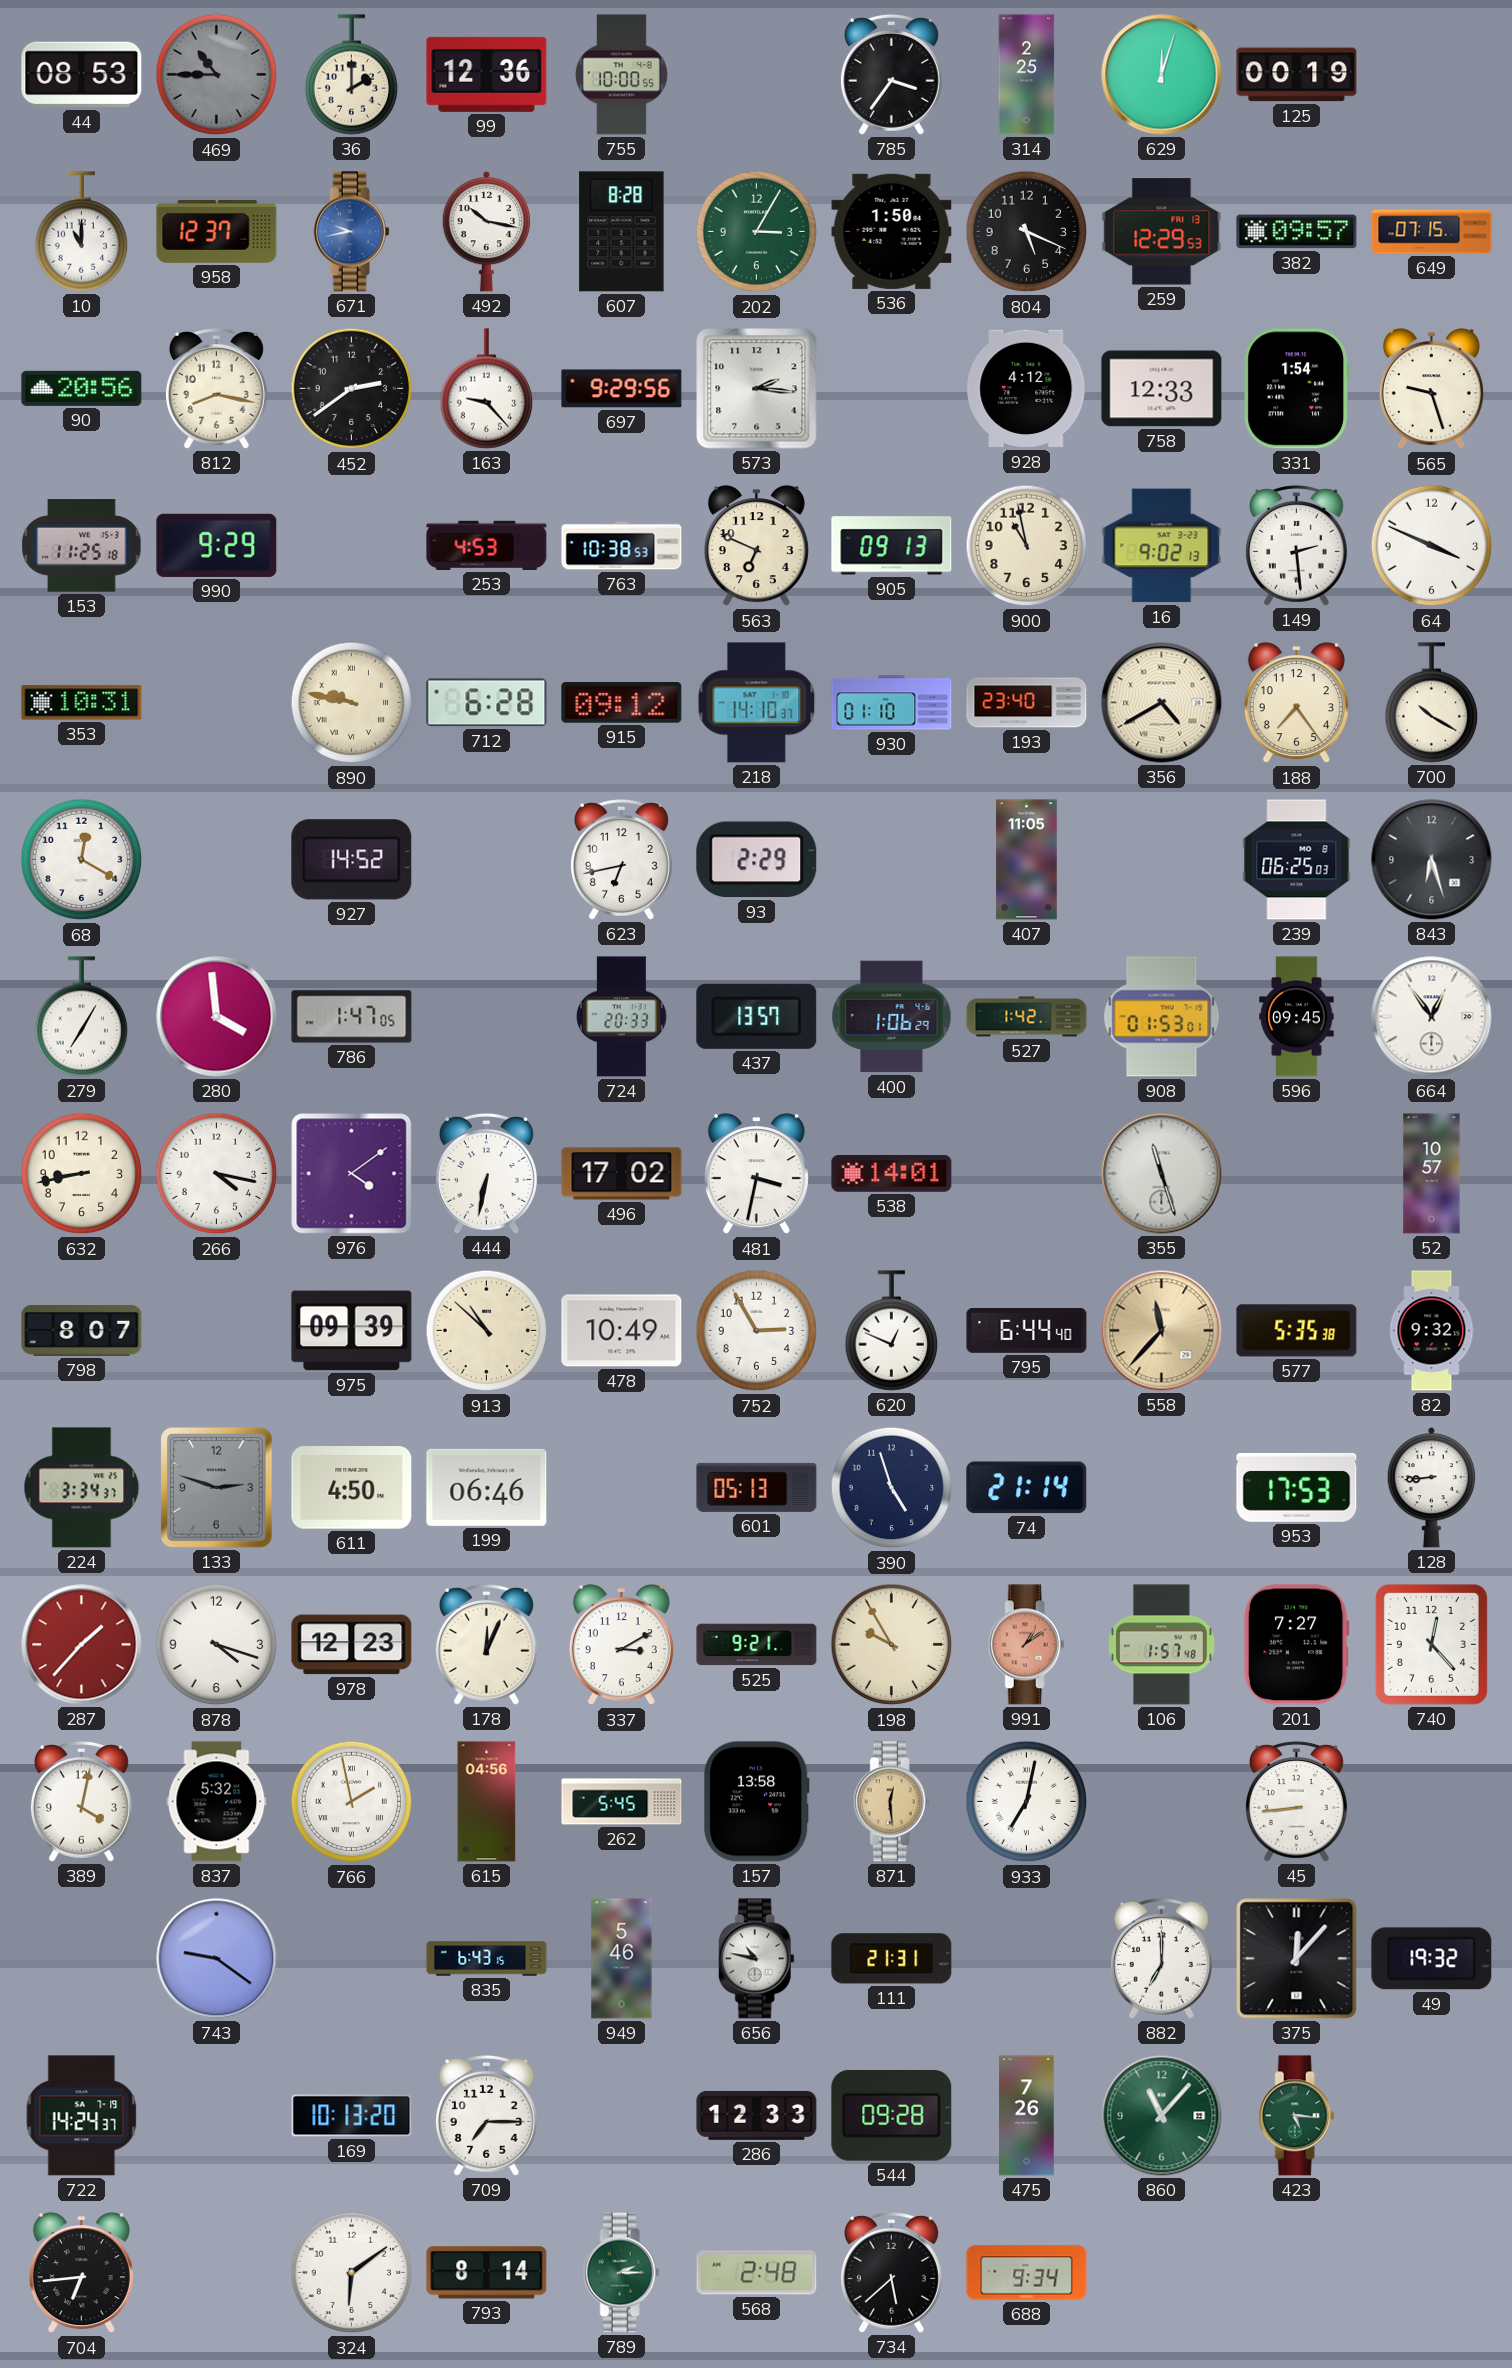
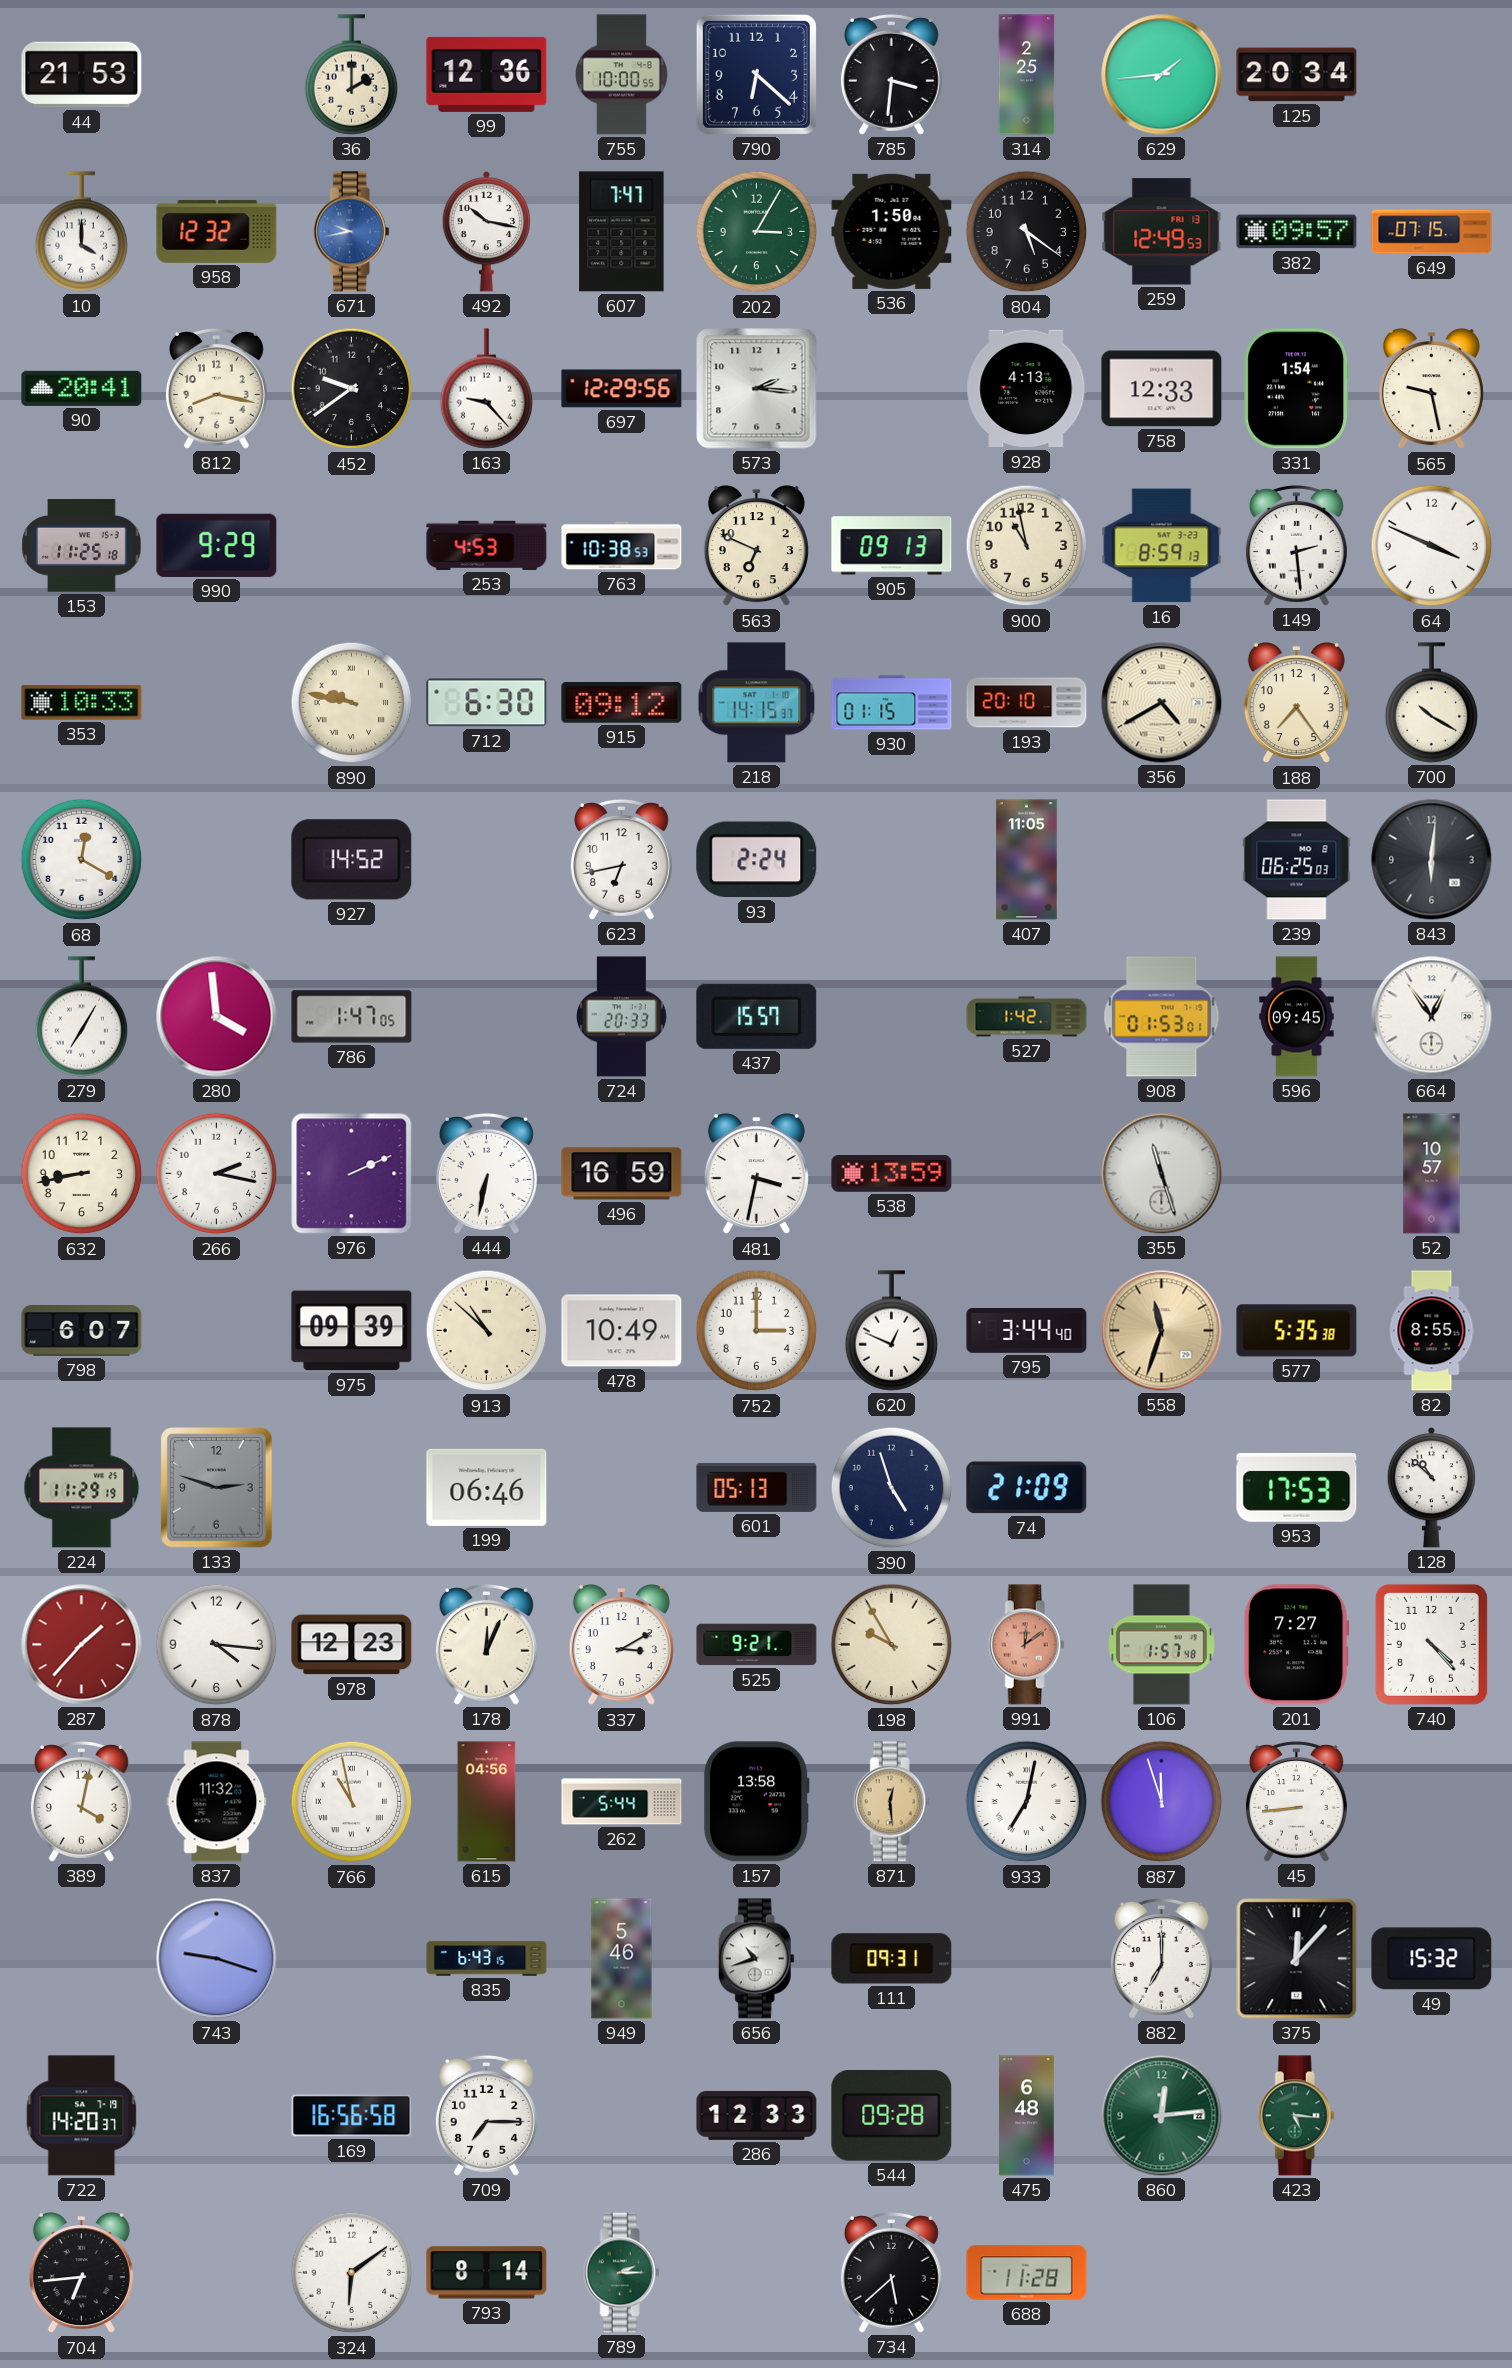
44: 08:53 -> 21:53
469: 10:45 -> none
790: none -> 6:22
785: 3:36 -> 3:31
629: 12:03 -> 1:44
125: 00:19 -> 20:34
10: 11:00 -> 4:00
958: 12:37 -> 12:32
607: 8:28 -> 7:47
804: 5:19 -> 5:21
259: 12:29 -> 12:49
90: 20:56 -> 20:41
452: 2:39 -> 9:39
697: 9:29 -> 12:29
928: 4:12 -> 4:13
565: 9:27 -> 9:28
16: 9:02 -> 8:59
353: 10:31 -> 10:33
712: 6:28 -> 6:30
218: 14:10 -> 14:15
930: 01:10 -> 01:15
193: 23:40 -> 20:10
93: 2:29 -> 2:24
843: 6:27 -> 6:01
437: 13:57 -> 15:57
400: 1:06 -> none
266: 4:17 -> 2:17
976: 4:09 -> 2:11
496: 17:02 -> 16:59
538: 14:01 -> 13:59
798: 8:07 -> 6:07
752: 2:55 -> 3:00
795: 6:44 -> 3:44
558: 11:37 -> 11:33
82: 9:32 -> 8:55
224: 3:34 -> 11:29
611: 4:50 -> none
74: 21:14 -> 21:09
128: 8:44 -> 10:52
878: 4:18 -> 4:16
991: 1:09 -> 12:09
740: 12:23 -> 4:23
837: 5:32 -> 11:32
766: 1:58 -> 10:58
262: 5:45 -> 5:44
887: none -> 11:57
743: 9:21 -> 9:18
656: 10:47 -> 10:42
111: 21:31 -> 09:31
49: 19:32 -> 15:32
722: 14:24 -> 14:20
169: 10:13 -> 16:56
475: 7:26 -> 6:48
860: 11:07 -> 12:14
568: 2:48 -> none
688: 9:34 -> 11:28
